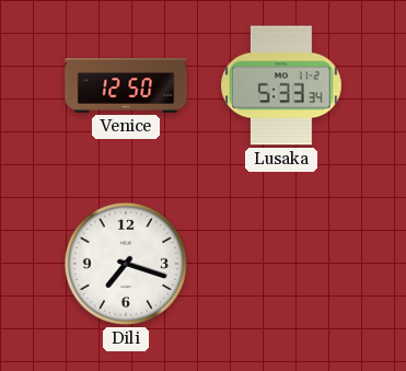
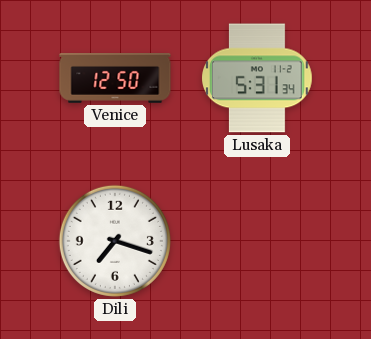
Lusaka: 5:33 -> 5:31
